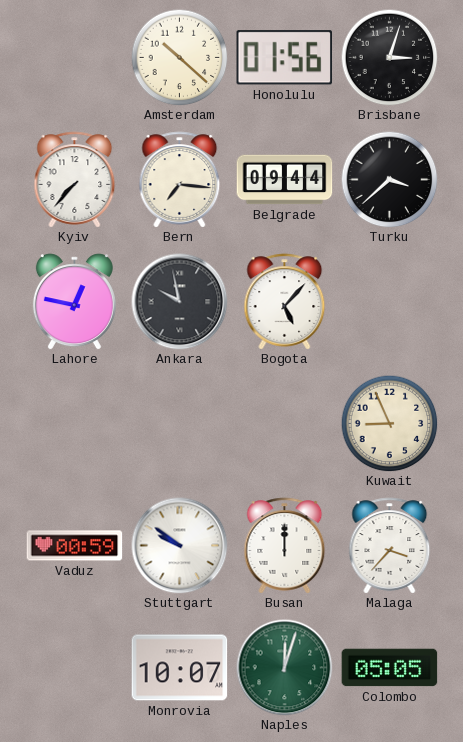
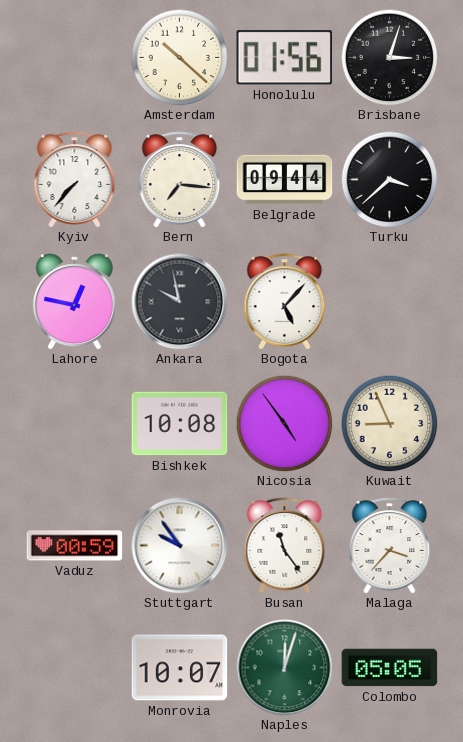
Bishkek: none -> 10:08
Nicosia: none -> 4:54
Stuttgart: 9:51 -> 9:54
Busan: 12:00 -> 11:24
